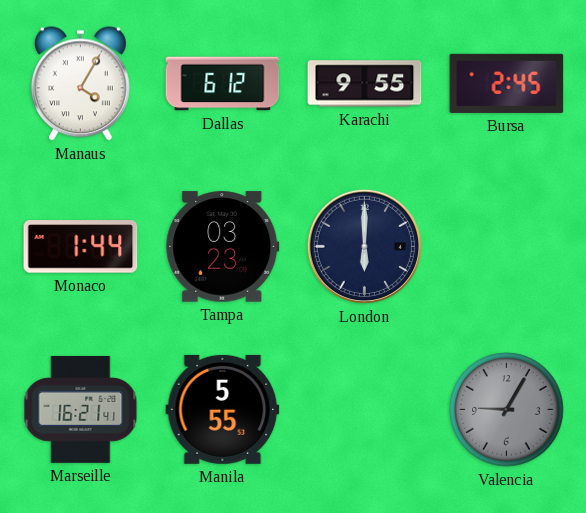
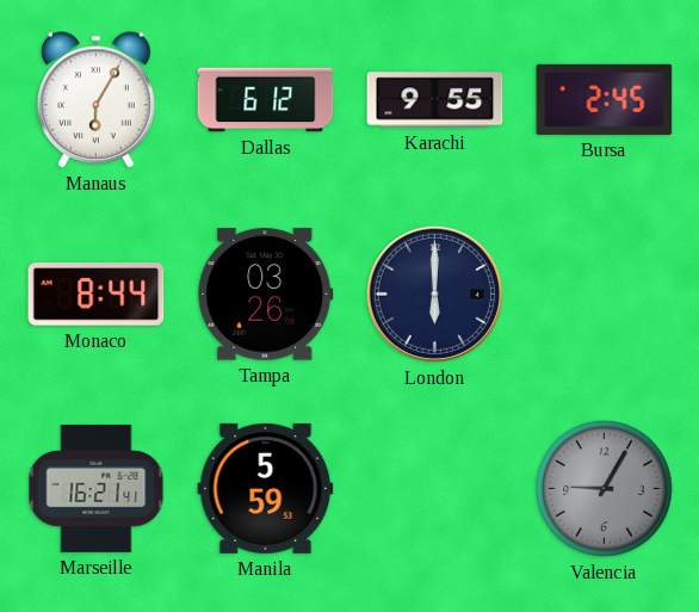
Manaus: 4:05 -> 6:05
Monaco: 1:44 -> 8:44
Tampa: 03:23 -> 03:26
Manila: 5:55 -> 5:59
